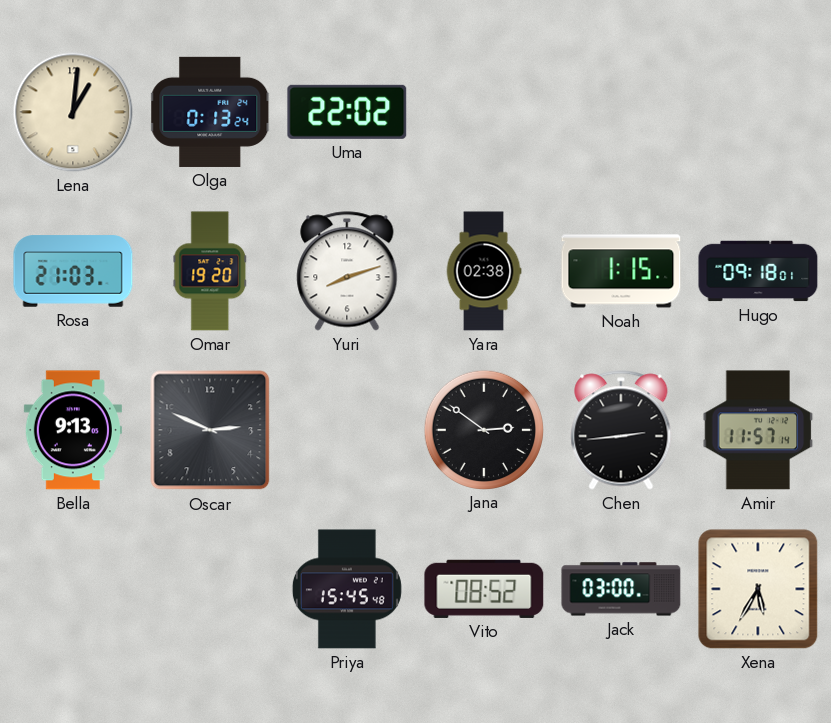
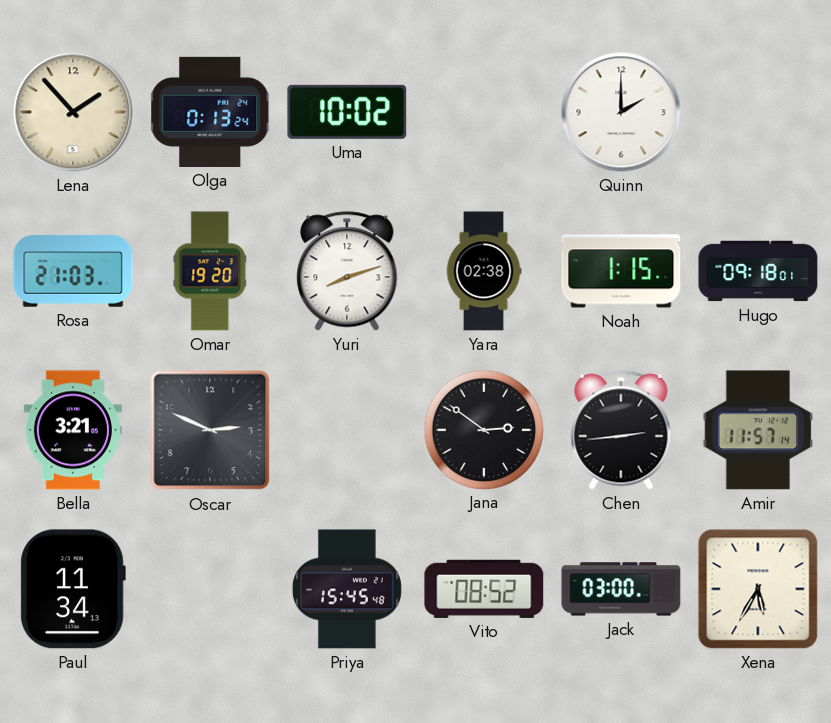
Lena: 1:01 -> 1:53
Uma: 22:02 -> 10:02
Quinn: none -> 2:00
Bella: 9:13 -> 3:21
Paul: none -> 11:34
